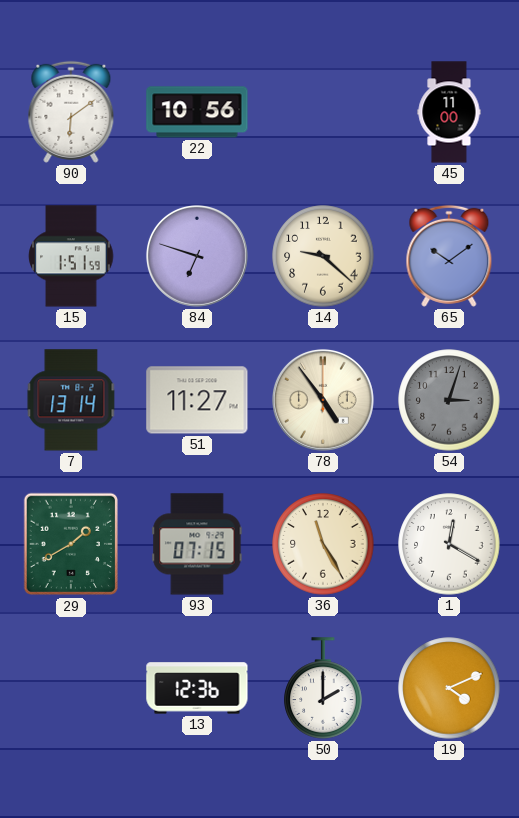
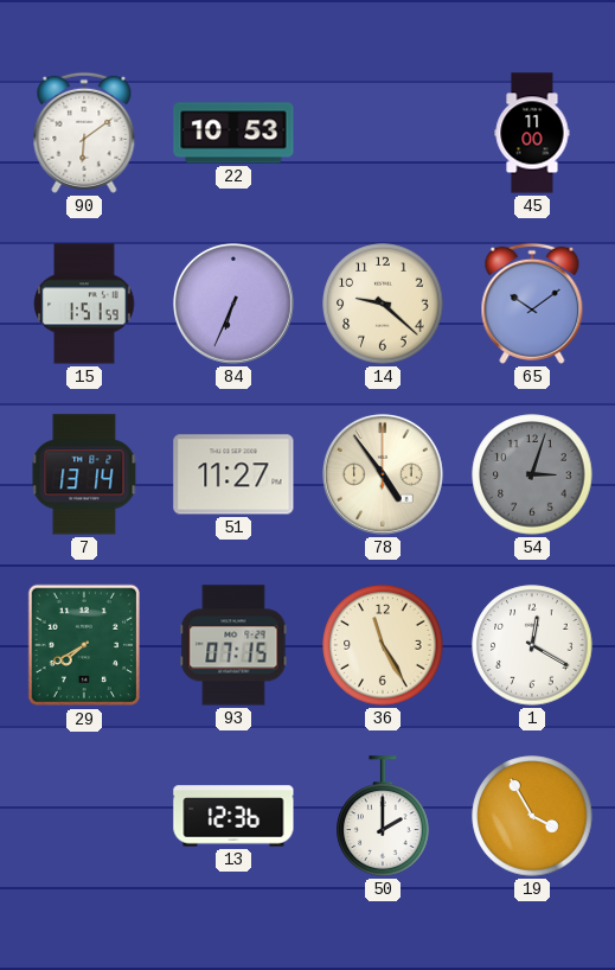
22: 10:56 -> 10:53
84: 6:48 -> 6:34
29: 1:40 -> 7:40
19: 4:11 -> 3:55
